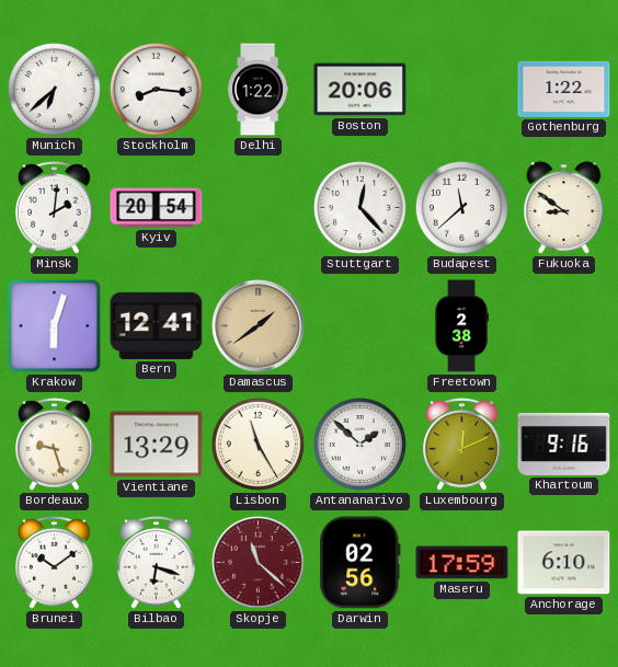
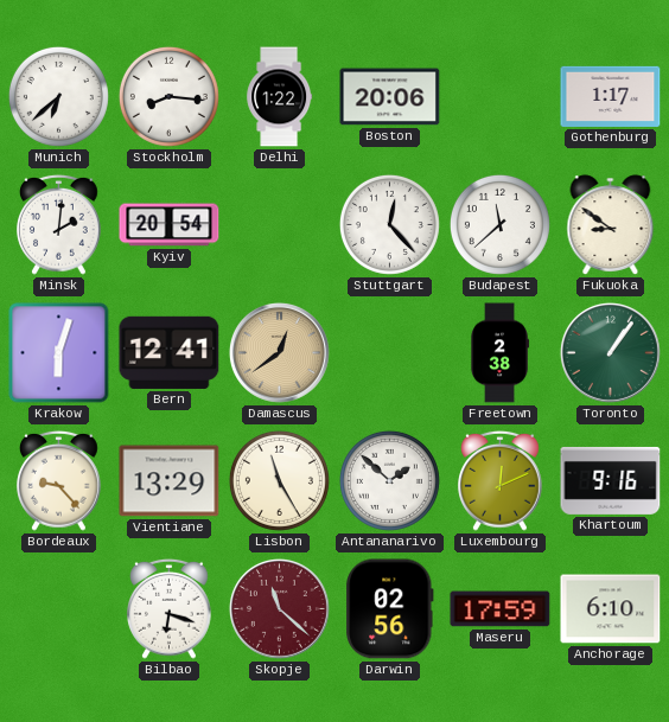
Gothenburg: 1:22 -> 1:17
Damascus: 1:39 -> 12:39
Toronto: none -> 1:06
Bordeaux: 9:27 -> 9:23
Brunei: 10:09 -> none
